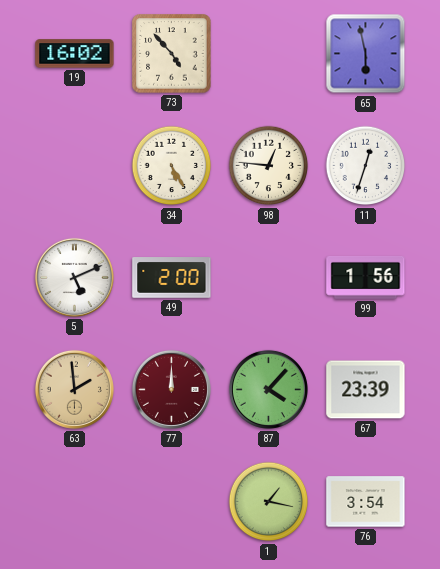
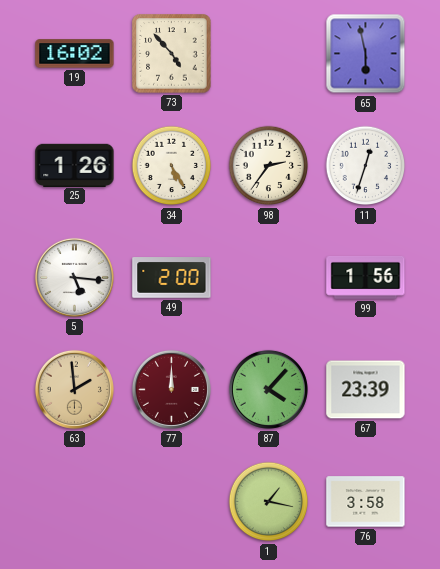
25: none -> 1:26
98: 12:46 -> 2:36
5: 5:11 -> 5:16
76: 3:54 -> 3:58
